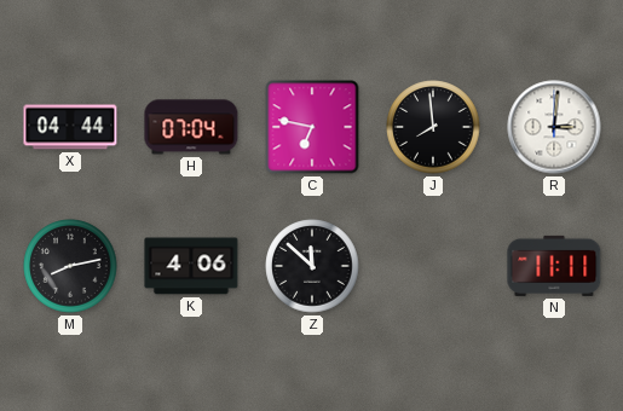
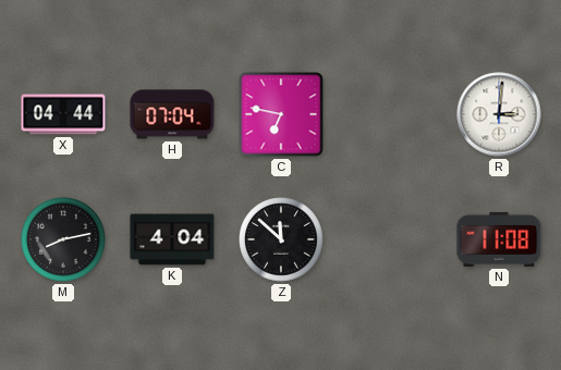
J: 7:59 -> none
K: 4:06 -> 4:04
N: 11:11 -> 11:08
